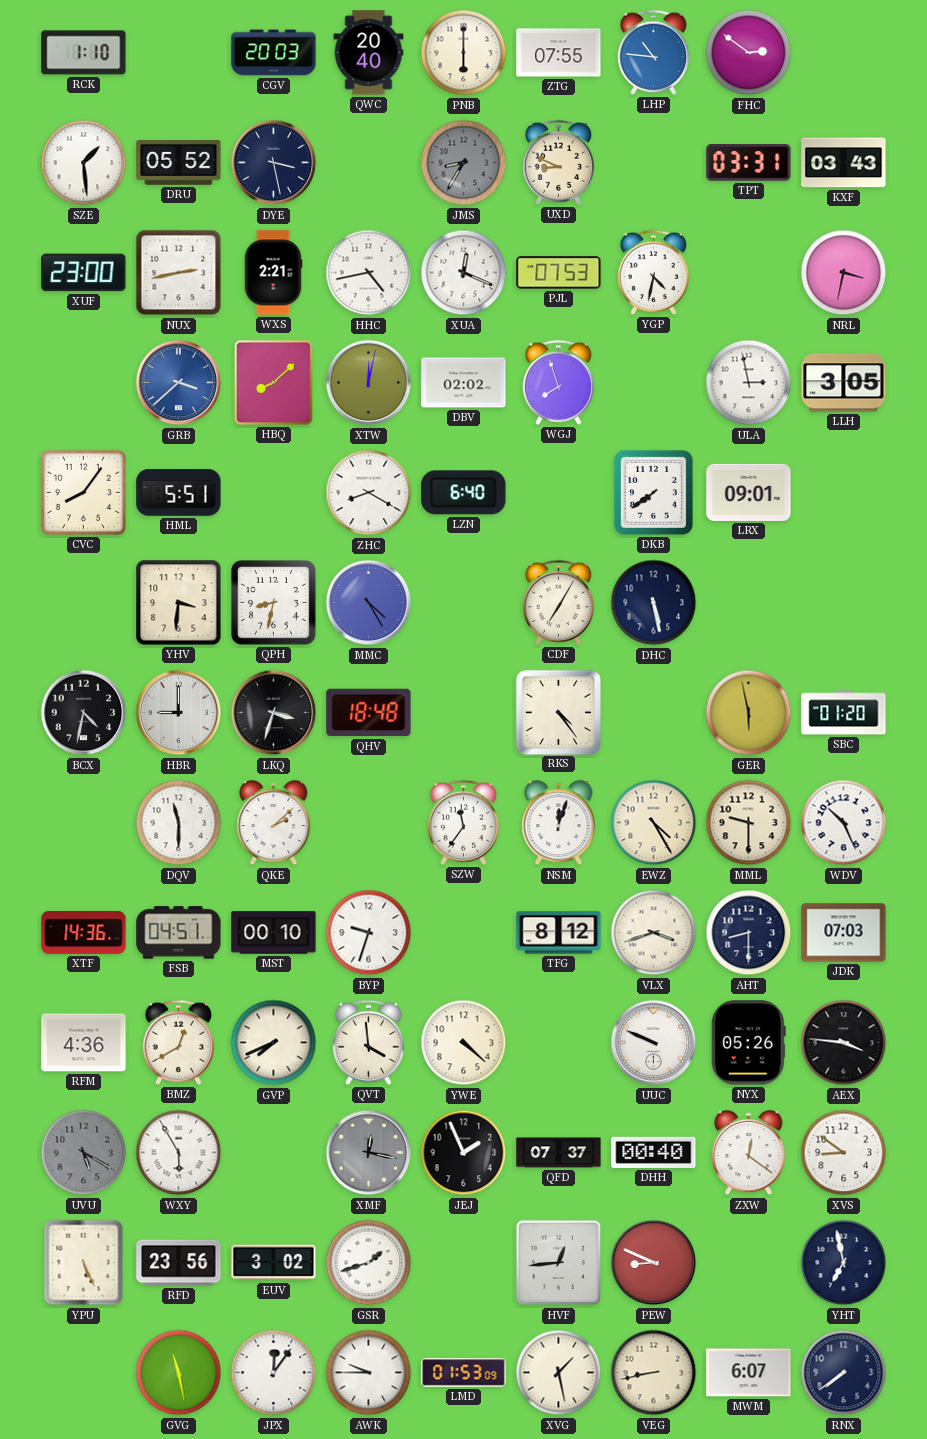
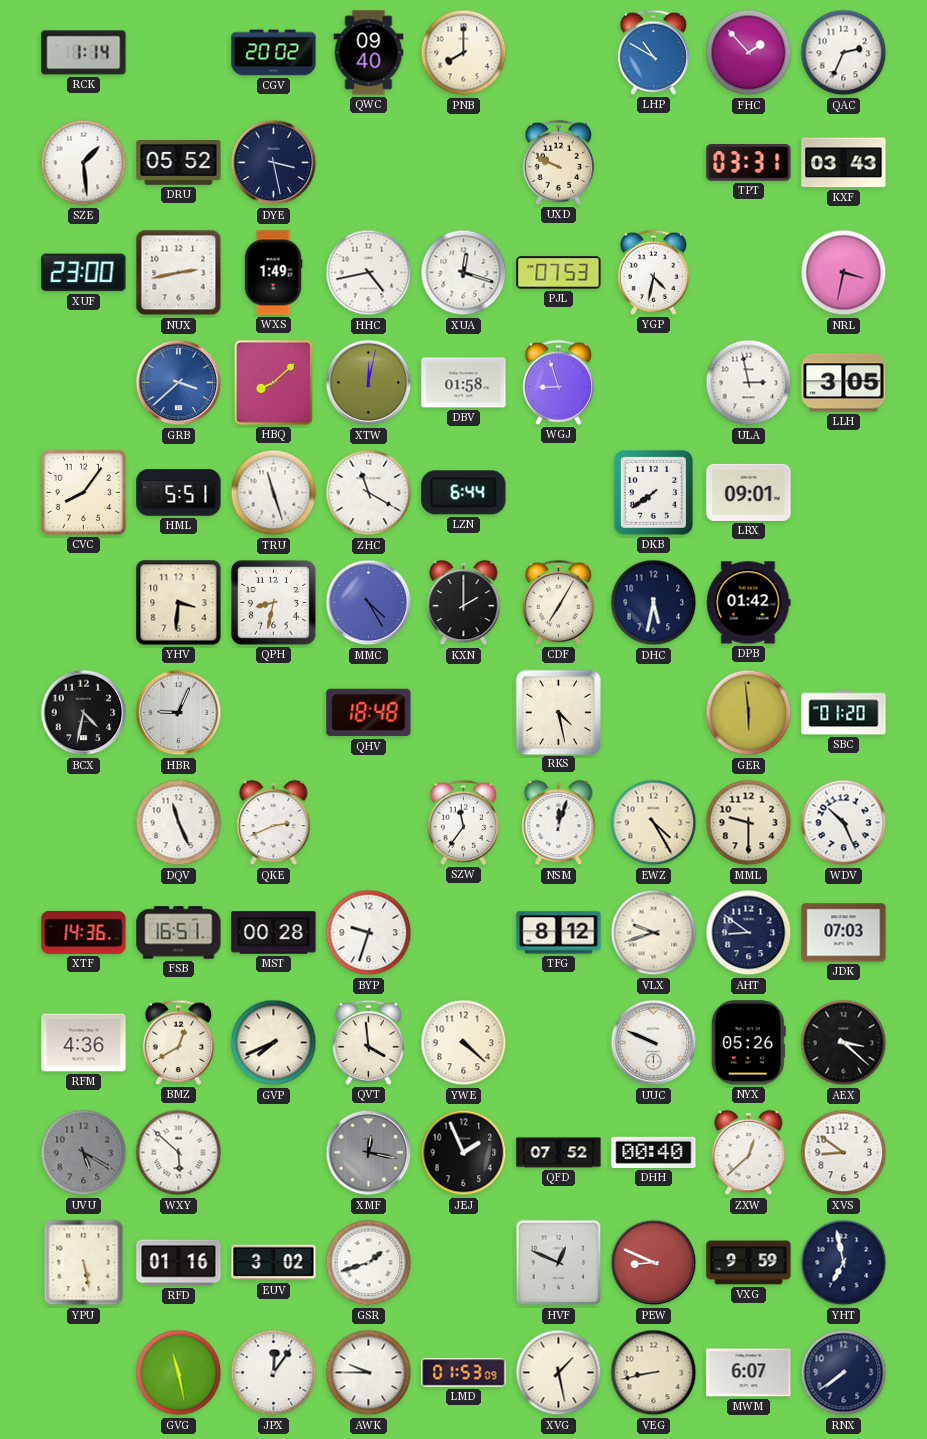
RCK: 1:10 -> 1:14
CGV: 20:03 -> 20:02
QWC: 20:40 -> 09:40
PNB: 6:00 -> 8:00
ZTG: 07:55 -> none
LHP: 10:46 -> 10:50
FHC: 2:51 -> 1:53
QAC: none -> 2:34
JMS: 8:35 -> none
UXD: 8:49 -> 9:49
WXS: 2:21 -> 1:49
XUA: 12:19 -> 12:18
DBV: 02:02 -> 01:58
WGJ: 7:57 -> 8:57
TRU: none -> 11:27
ZHC: 8:20 -> 11:20
LZN: 6:40 -> 6:44
KXN: none -> 2:00
DHC: 5:28 -> 5:32
DPB: none -> 01:42
HBR: 9:00 -> 9:04
LKQ: 3:33 -> none
RKS: 4:24 -> 4:28
GER: 5:58 -> 5:59
DQV: 11:30 -> 11:26
QKE: 2:08 -> 2:41
FSB: 04:51 -> 16:51
MST: 00:10 -> 00:28
VLX: 3:42 -> 9:42
AHT: 8:30 -> 8:51
AEX: 3:46 -> 3:22
WXY: 5:55 -> 5:52
QFD: 07:37 -> 07:52
ZXW: 12:21 -> 12:38
YPU: 5:26 -> 5:28
RFD: 23:56 -> 01:16
HVF: 12:44 -> 12:49
VXG: none -> 9:59
